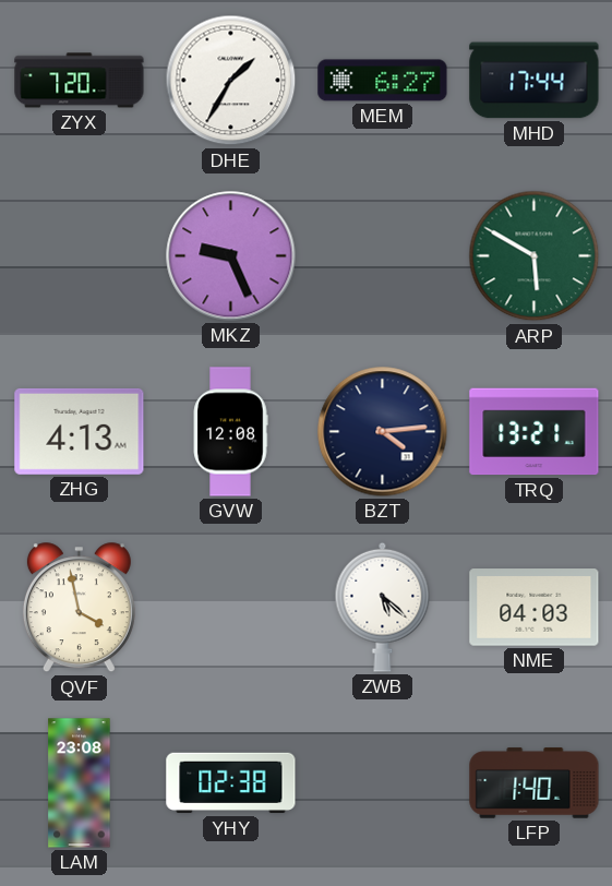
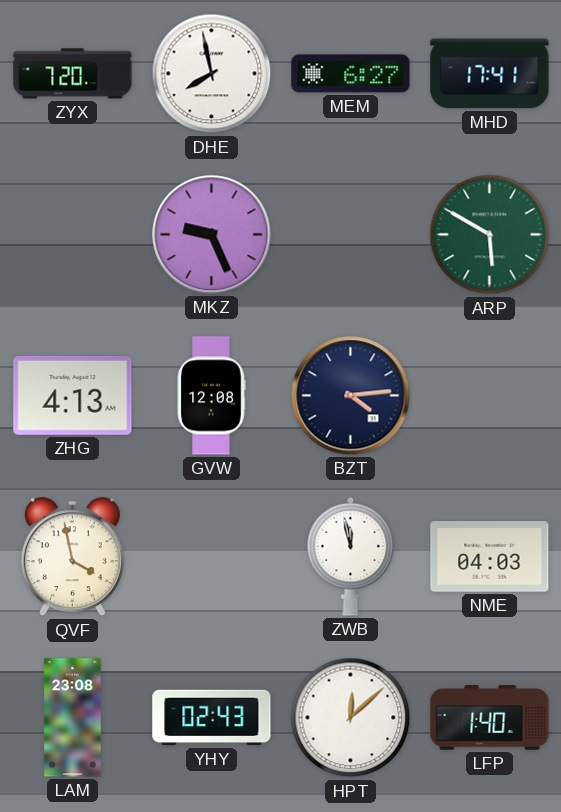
DHE: 1:35 -> 7:58
MHD: 17:44 -> 17:41
TRQ: 13:21 -> none
ZWB: 5:22 -> 11:58
YHY: 02:38 -> 02:43
HPT: none -> 12:08
